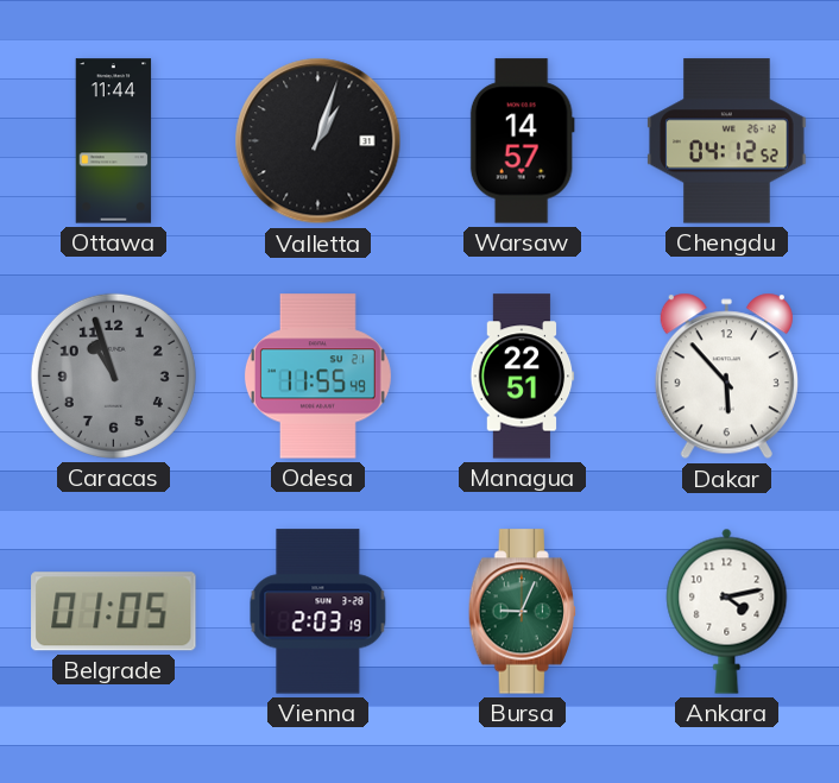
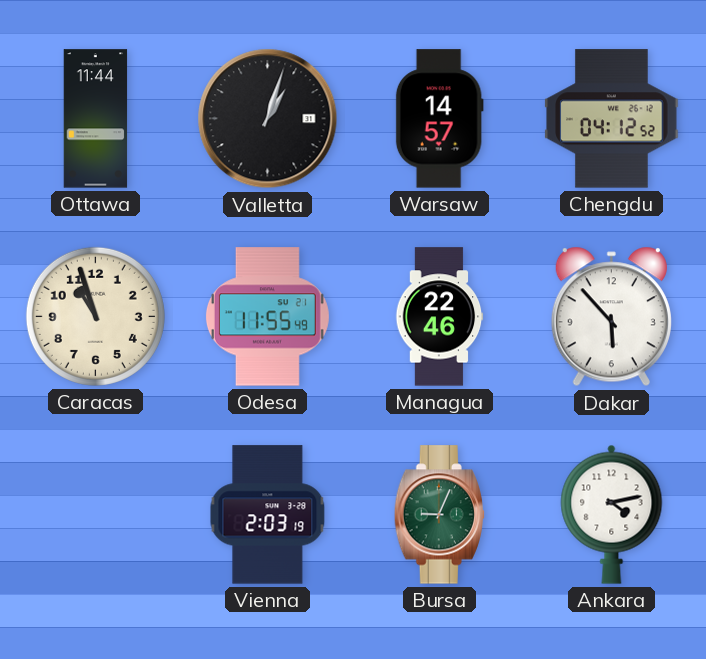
Caracas dial: grey -> cream
Managua: 22:51 -> 22:46
Belgrade: 01:05 -> none
